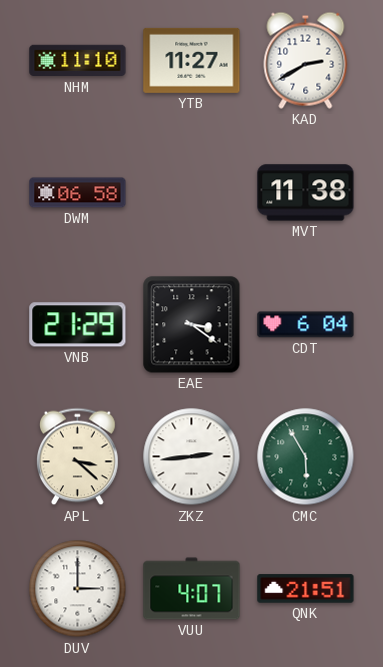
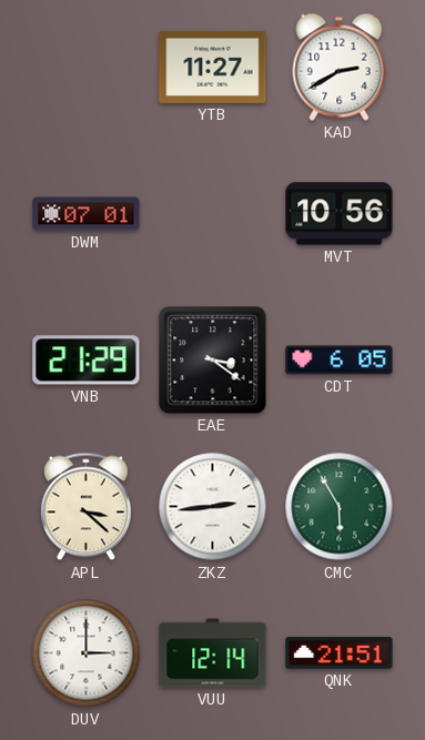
NHM: 11:10 -> none
DWM: 06:58 -> 07:01
MVT: 11:38 -> 10:56
CDT: 6:04 -> 6:05
VUU: 4:07 -> 12:14
